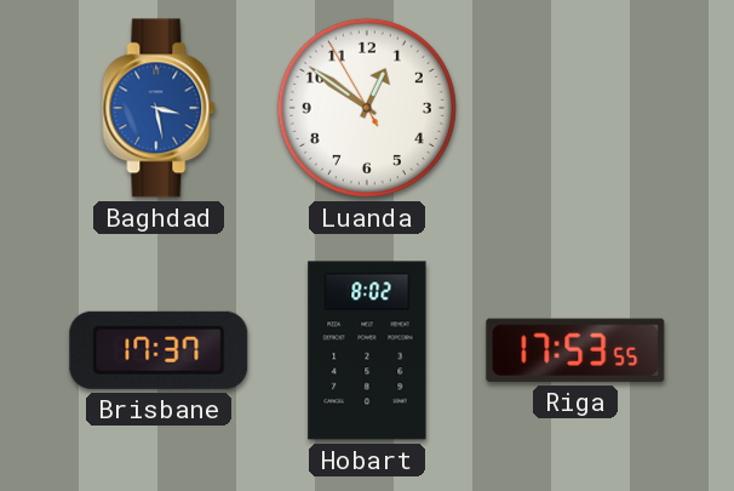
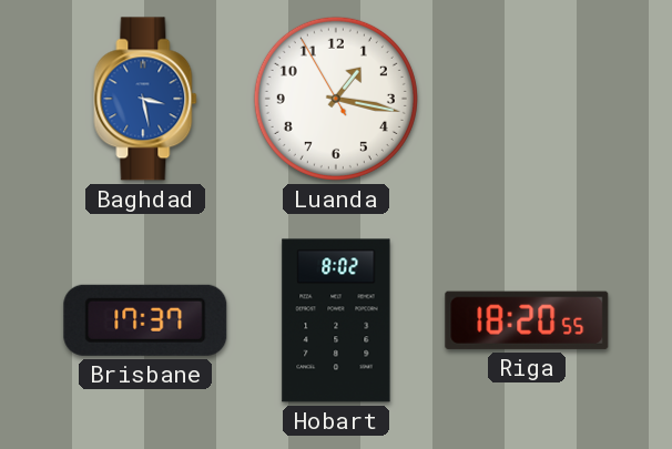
Luanda: 12:50 -> 1:16
Riga: 17:53 -> 18:20
